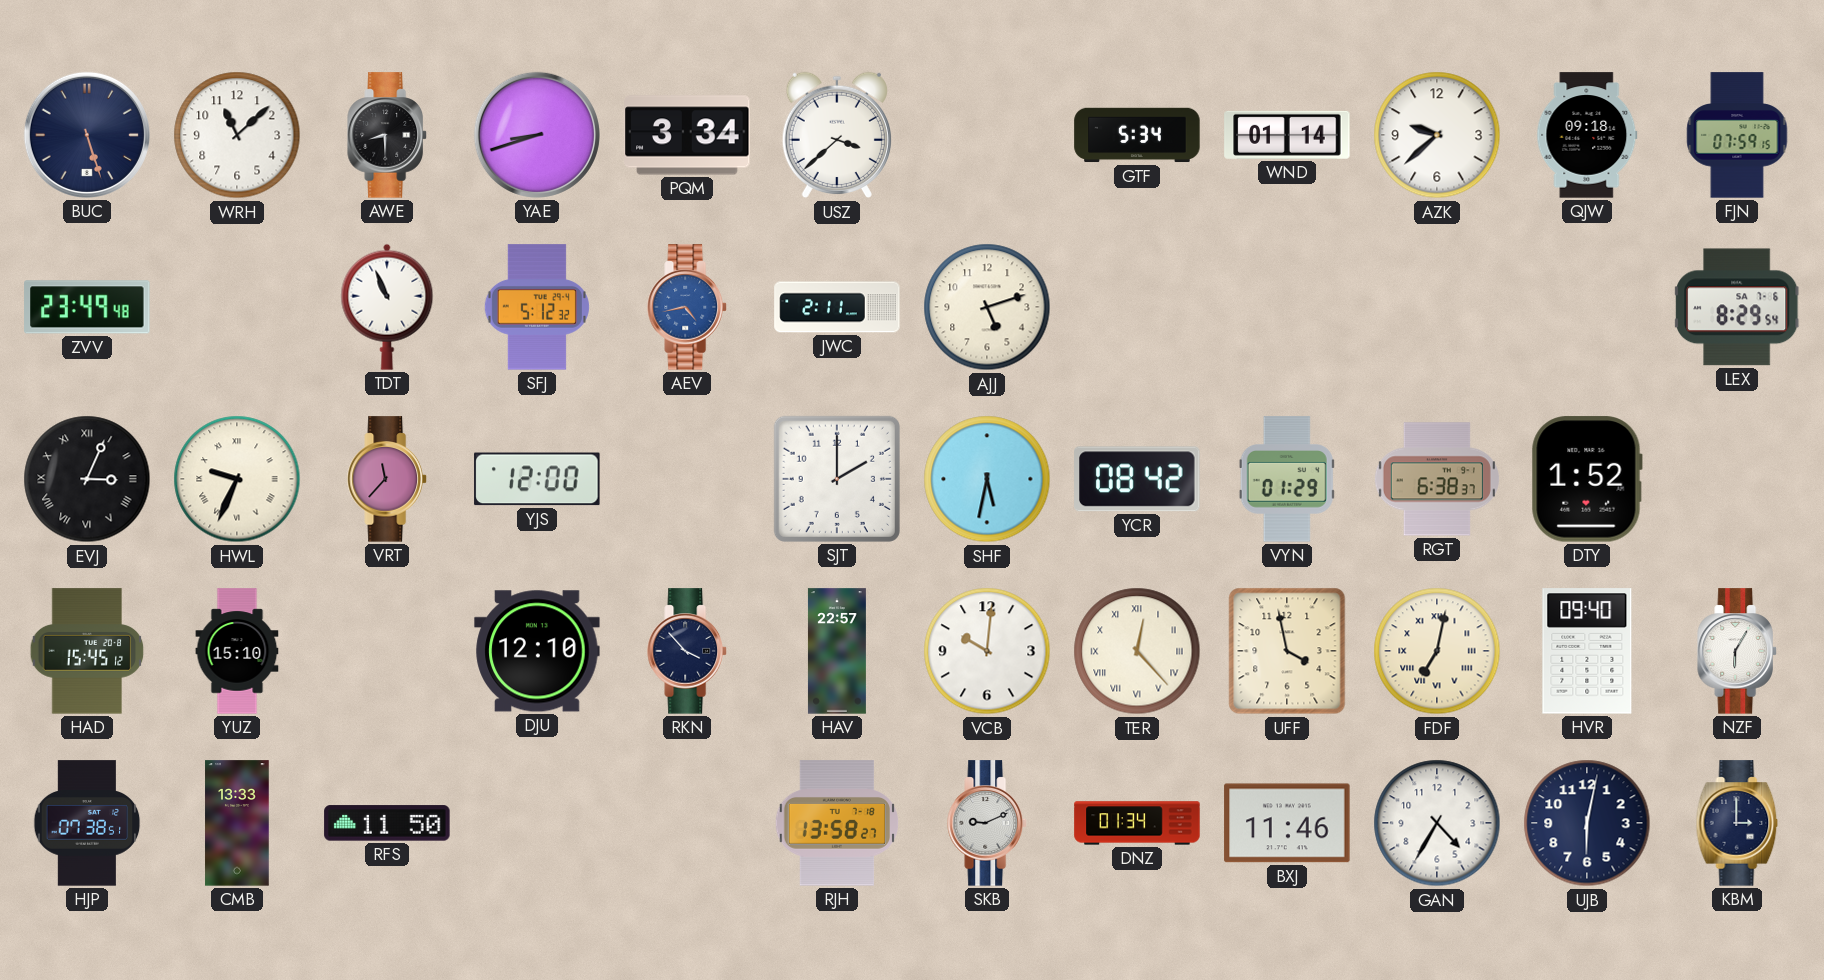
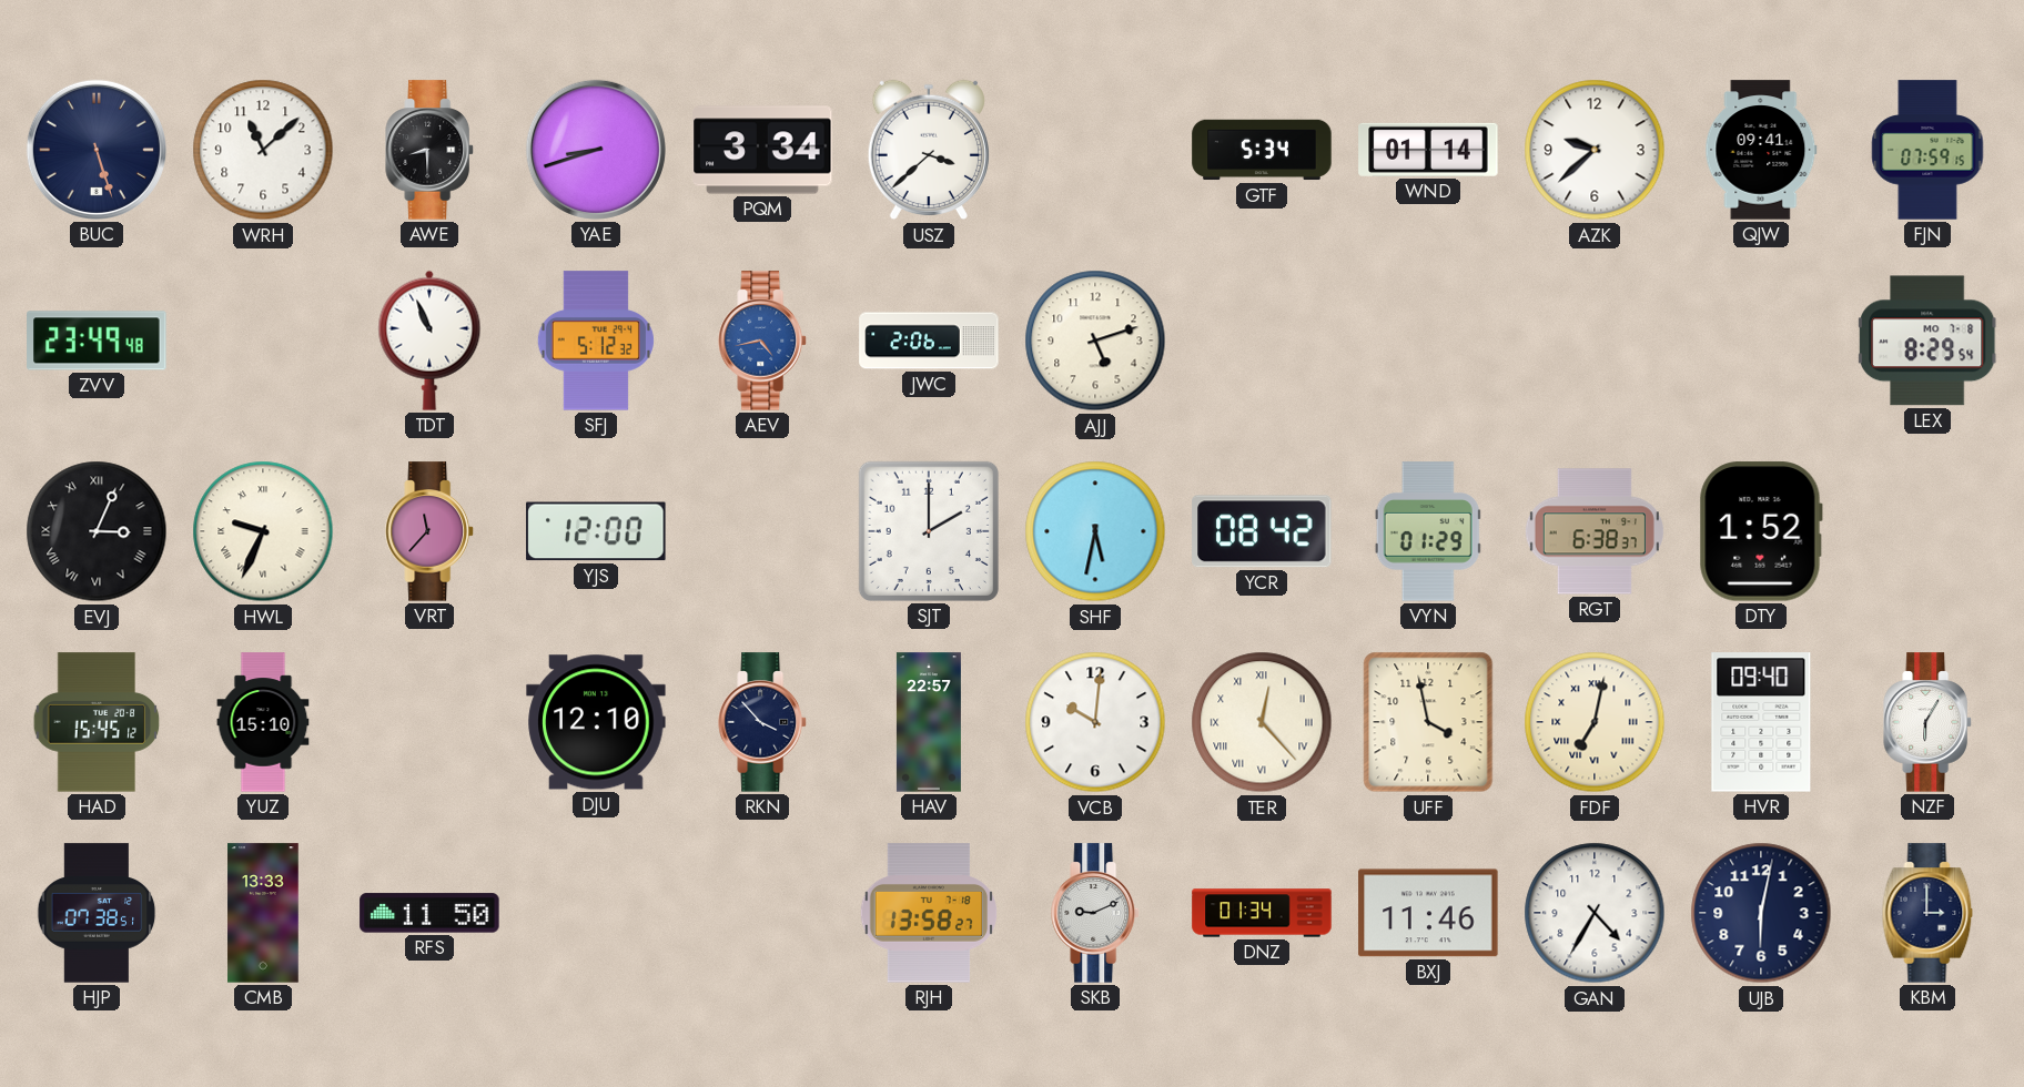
QJW: 09:18 -> 09:41
JWC: 2:11 -> 2:06
LEX date: SA 7-6 -> MO 7-8
